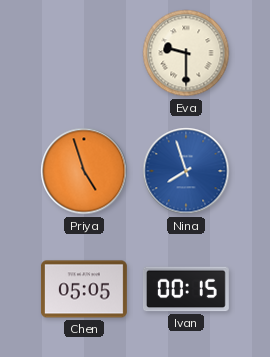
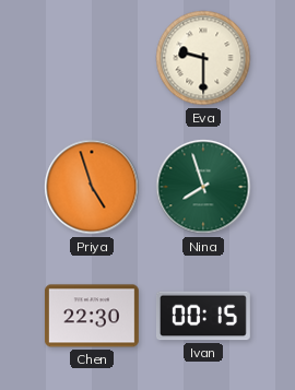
Nina dial: blue -> green
Chen: 05:05 -> 22:30
